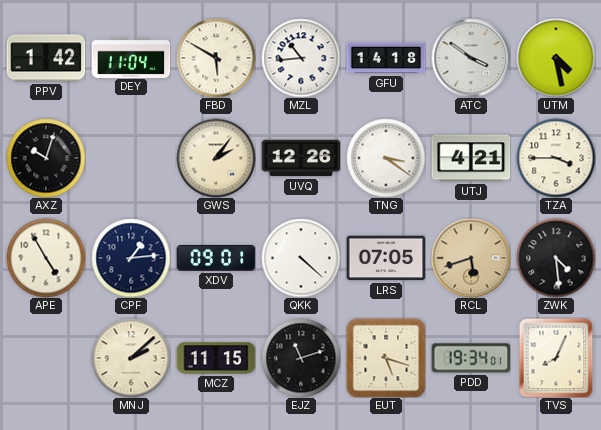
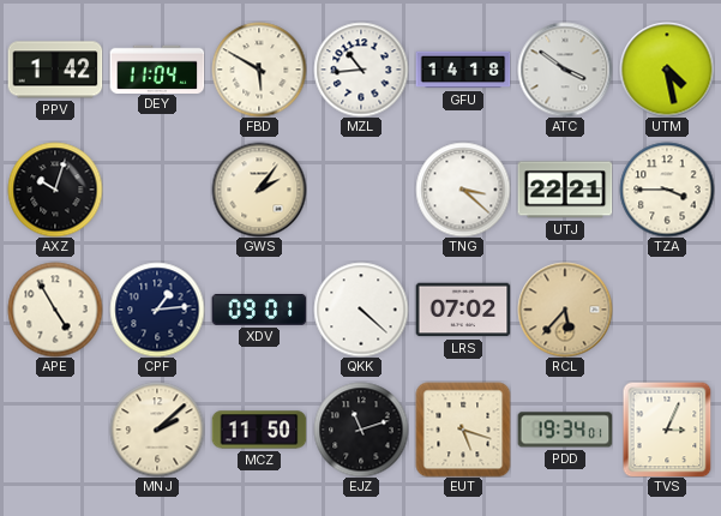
UVQ: 12:26 -> none
TNG: 3:21 -> 3:22
UTJ: 4:21 -> 22:21
LRS: 07:05 -> 07:02
RCL: 5:42 -> 5:37
ZWK: 4:29 -> none
MCZ: 11:15 -> 11:50
TVS: 8:04 -> 3:04
